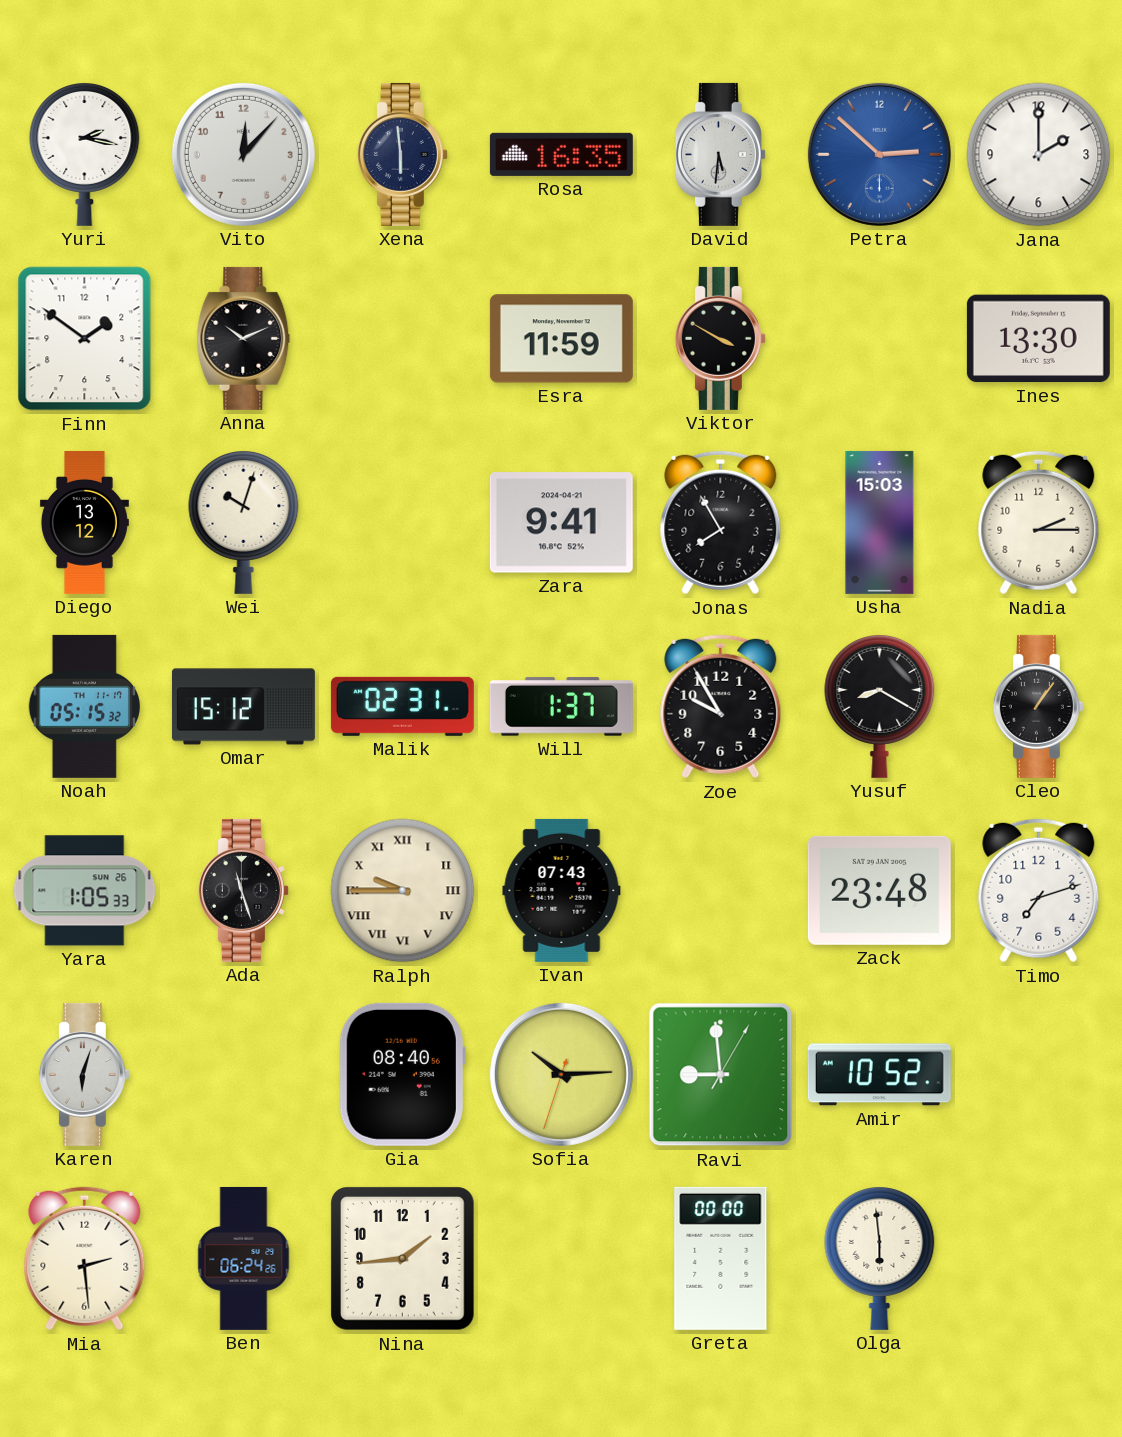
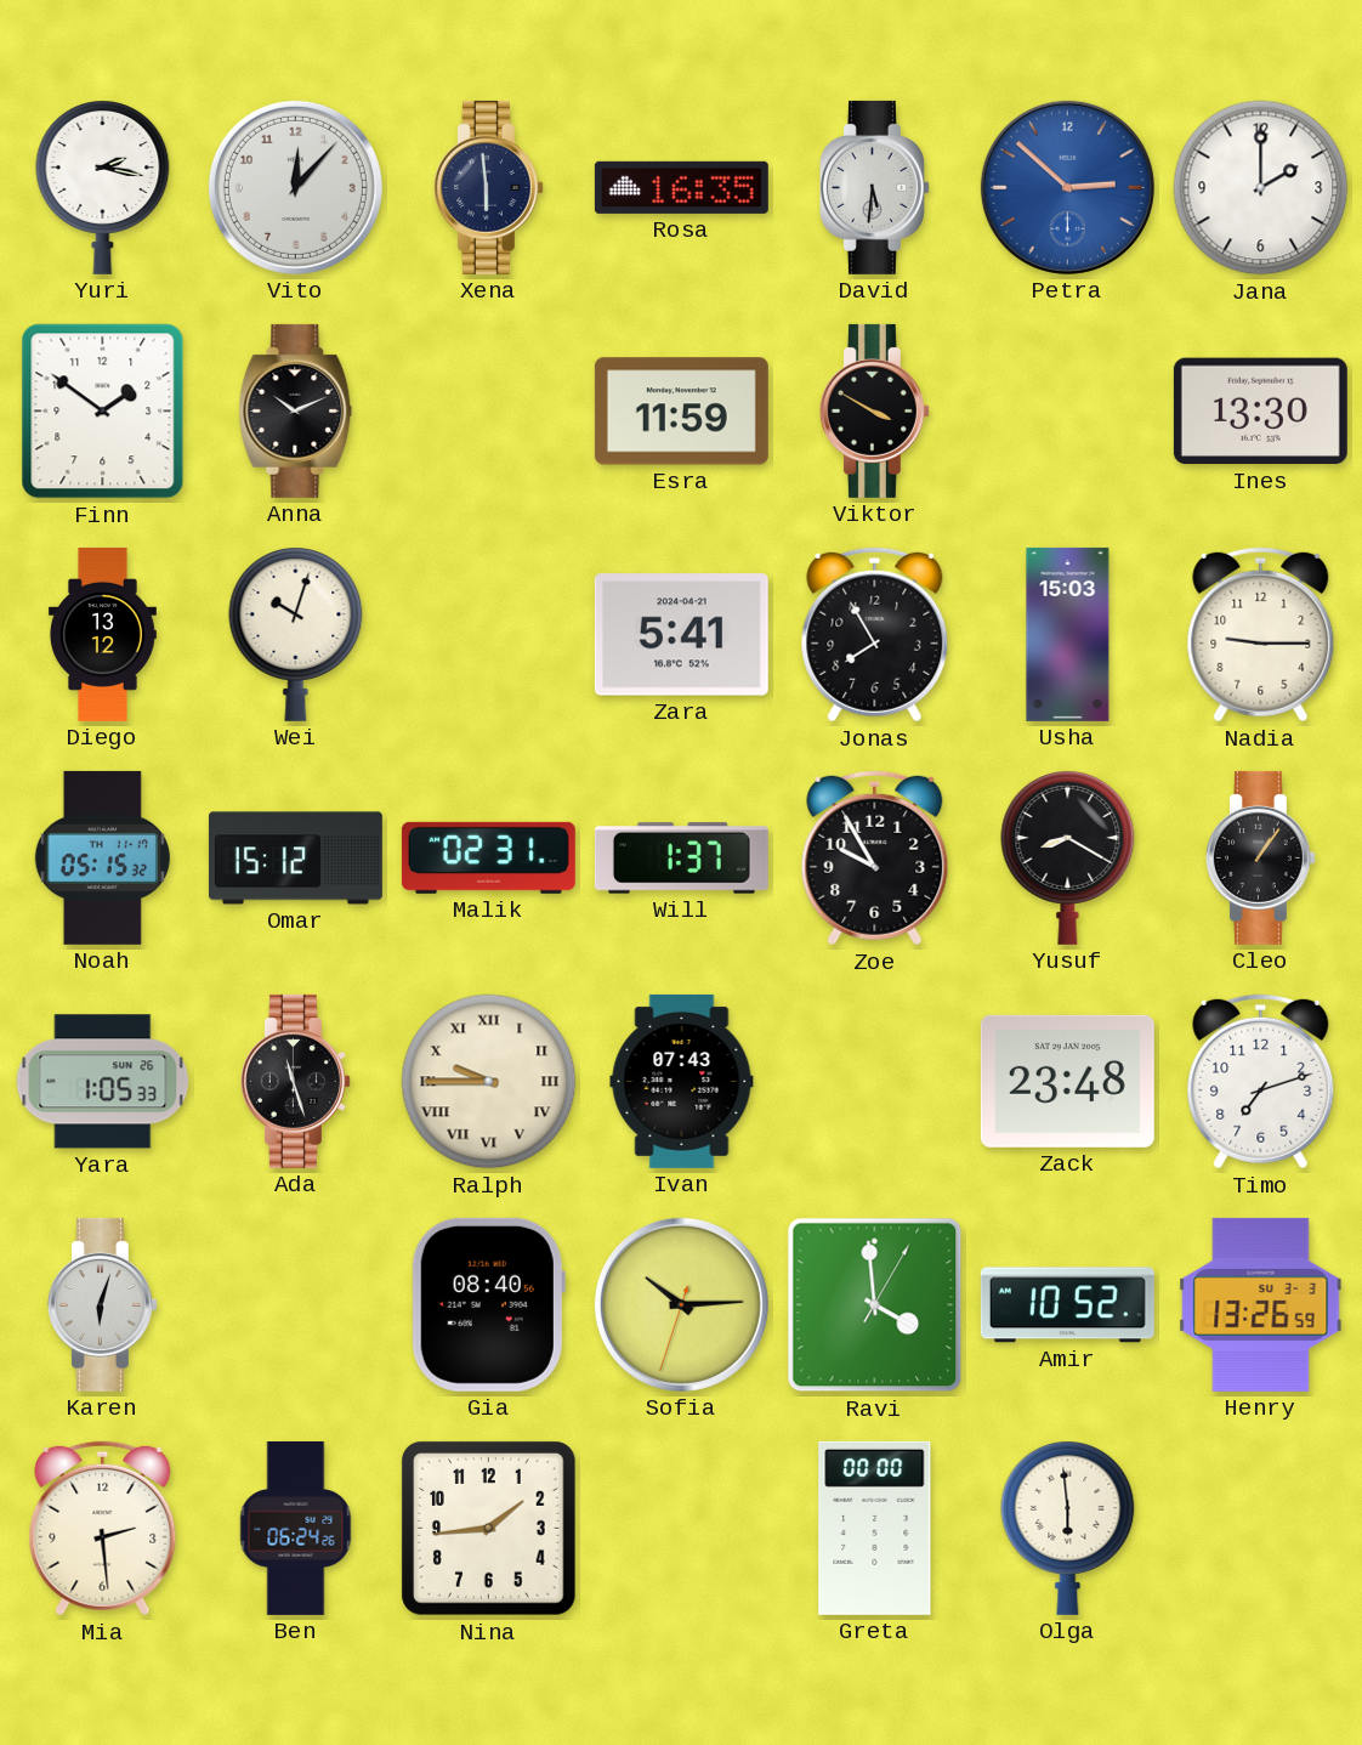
Zara: 9:41 -> 5:41
Nadia: 2:15 -> 9:15
Ravi: 8:59 -> 3:59
Henry: none -> 13:26
